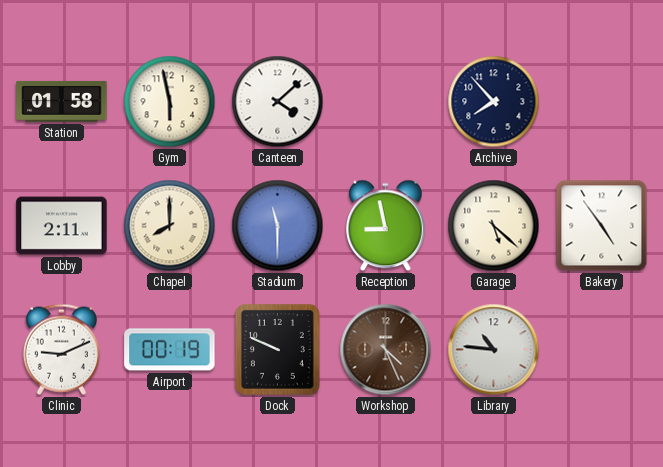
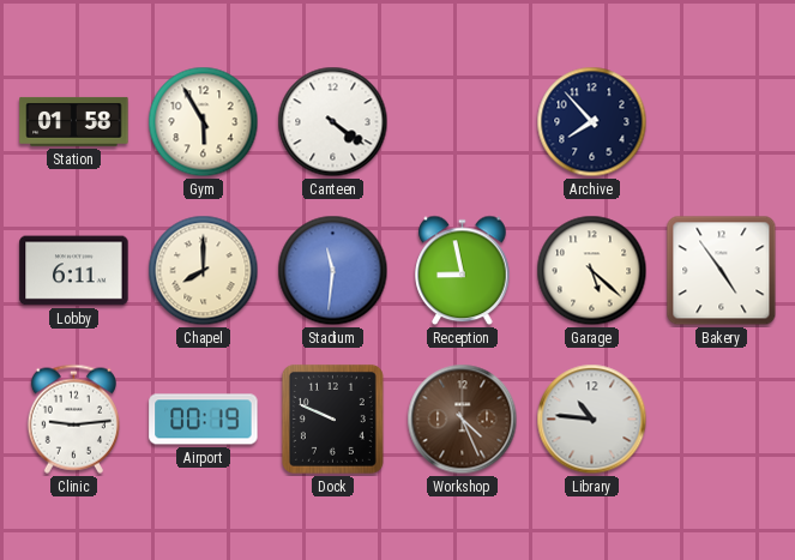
Gym: 5:58 -> 5:55
Canteen: 4:08 -> 4:21
Lobby: 2:11 -> 6:11
Stadium: 11:30 -> 11:31
Clinic: 9:11 -> 9:14
